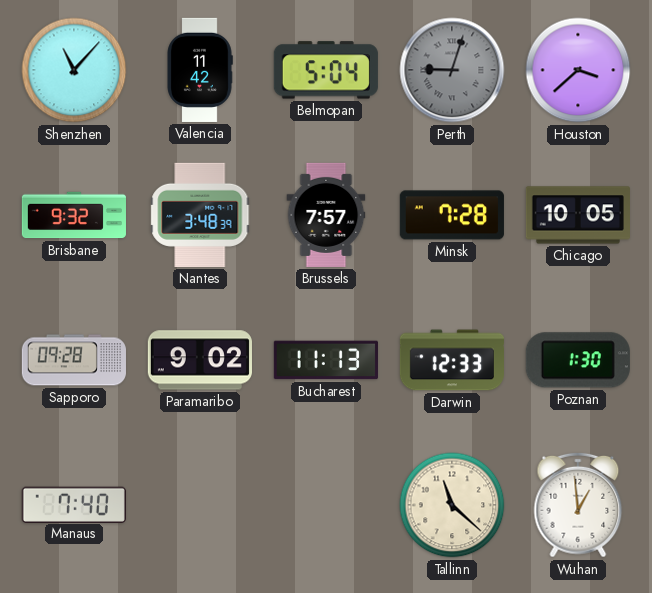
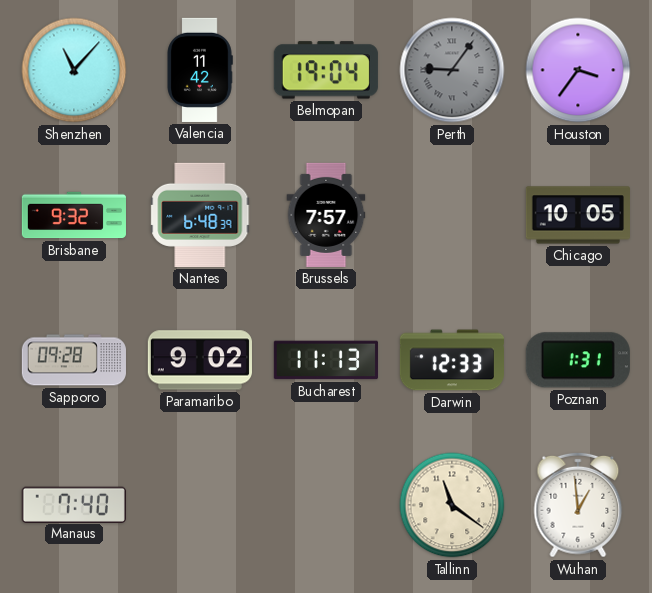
Belmopan: 5:04 -> 19:04
Perth: 9:03 -> 9:06
Houston: 3:38 -> 3:36
Nantes: 3:48 -> 6:48
Minsk: 7:28 -> none
Poznan: 1:30 -> 1:31
Tallinn: 11:22 -> 11:21
